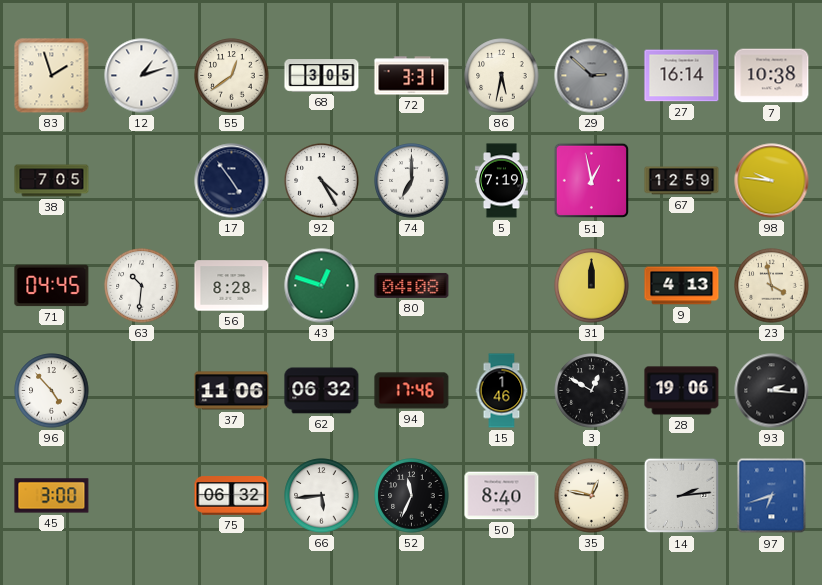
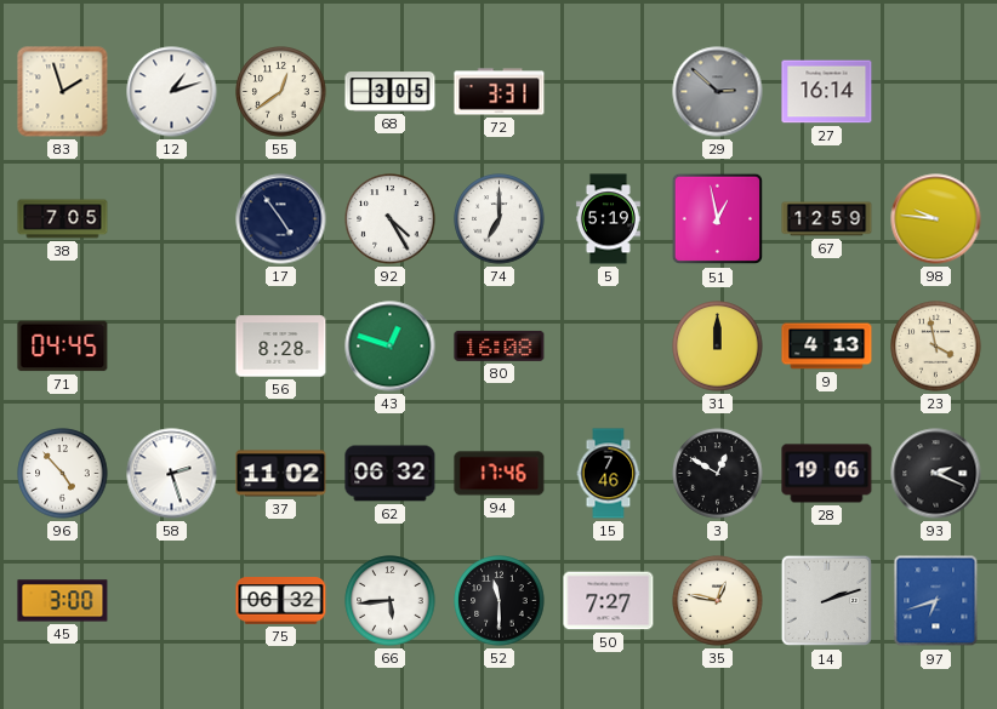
86: 5:32 -> none
7: 10:38 -> none
5: 7:19 -> 5:19
63: 10:31 -> none
80: 04:08 -> 16:08
58: none -> 2:27
37: 11:06 -> 11:02
15: 1:46 -> 7:46
93: 2:16 -> 2:19
52: 11:34 -> 11:30
50: 8:40 -> 7:27
14: 2:14 -> 2:12
